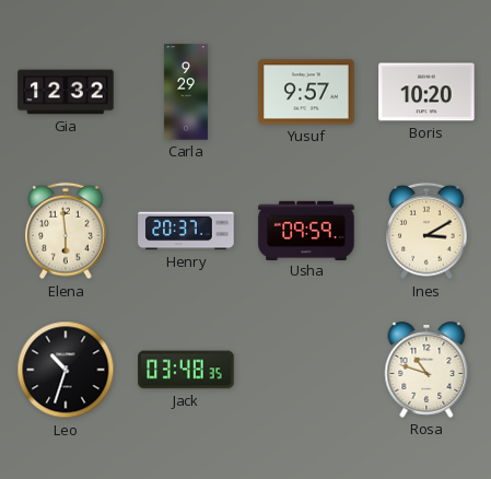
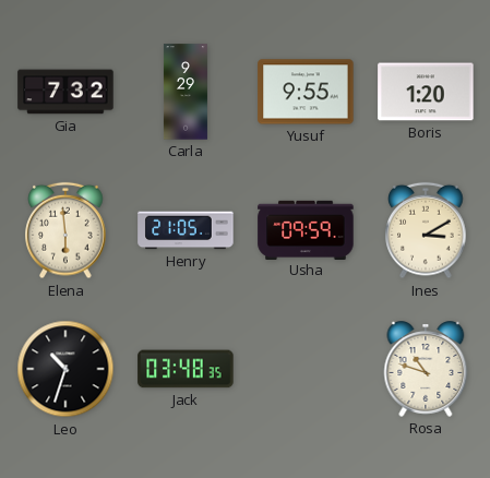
Gia: 12:32 -> 7:32
Yusuf: 9:57 -> 9:55
Boris: 10:20 -> 1:20
Henry: 20:37 -> 21:05
